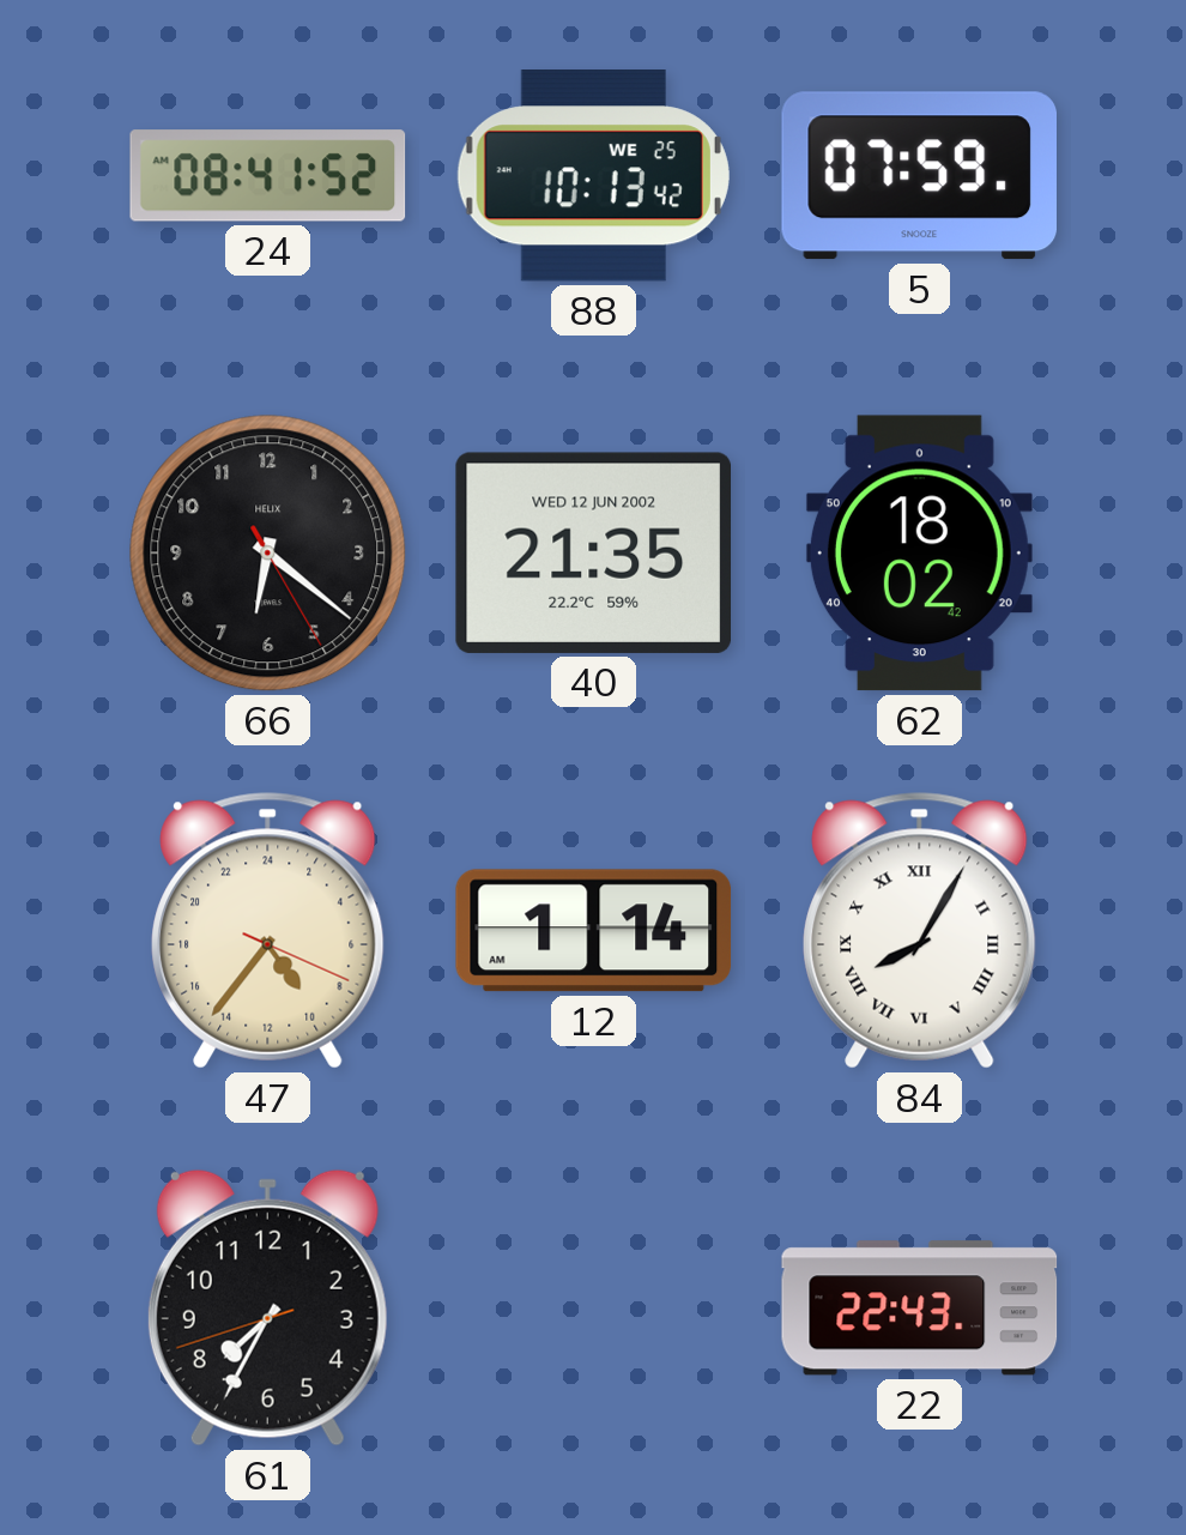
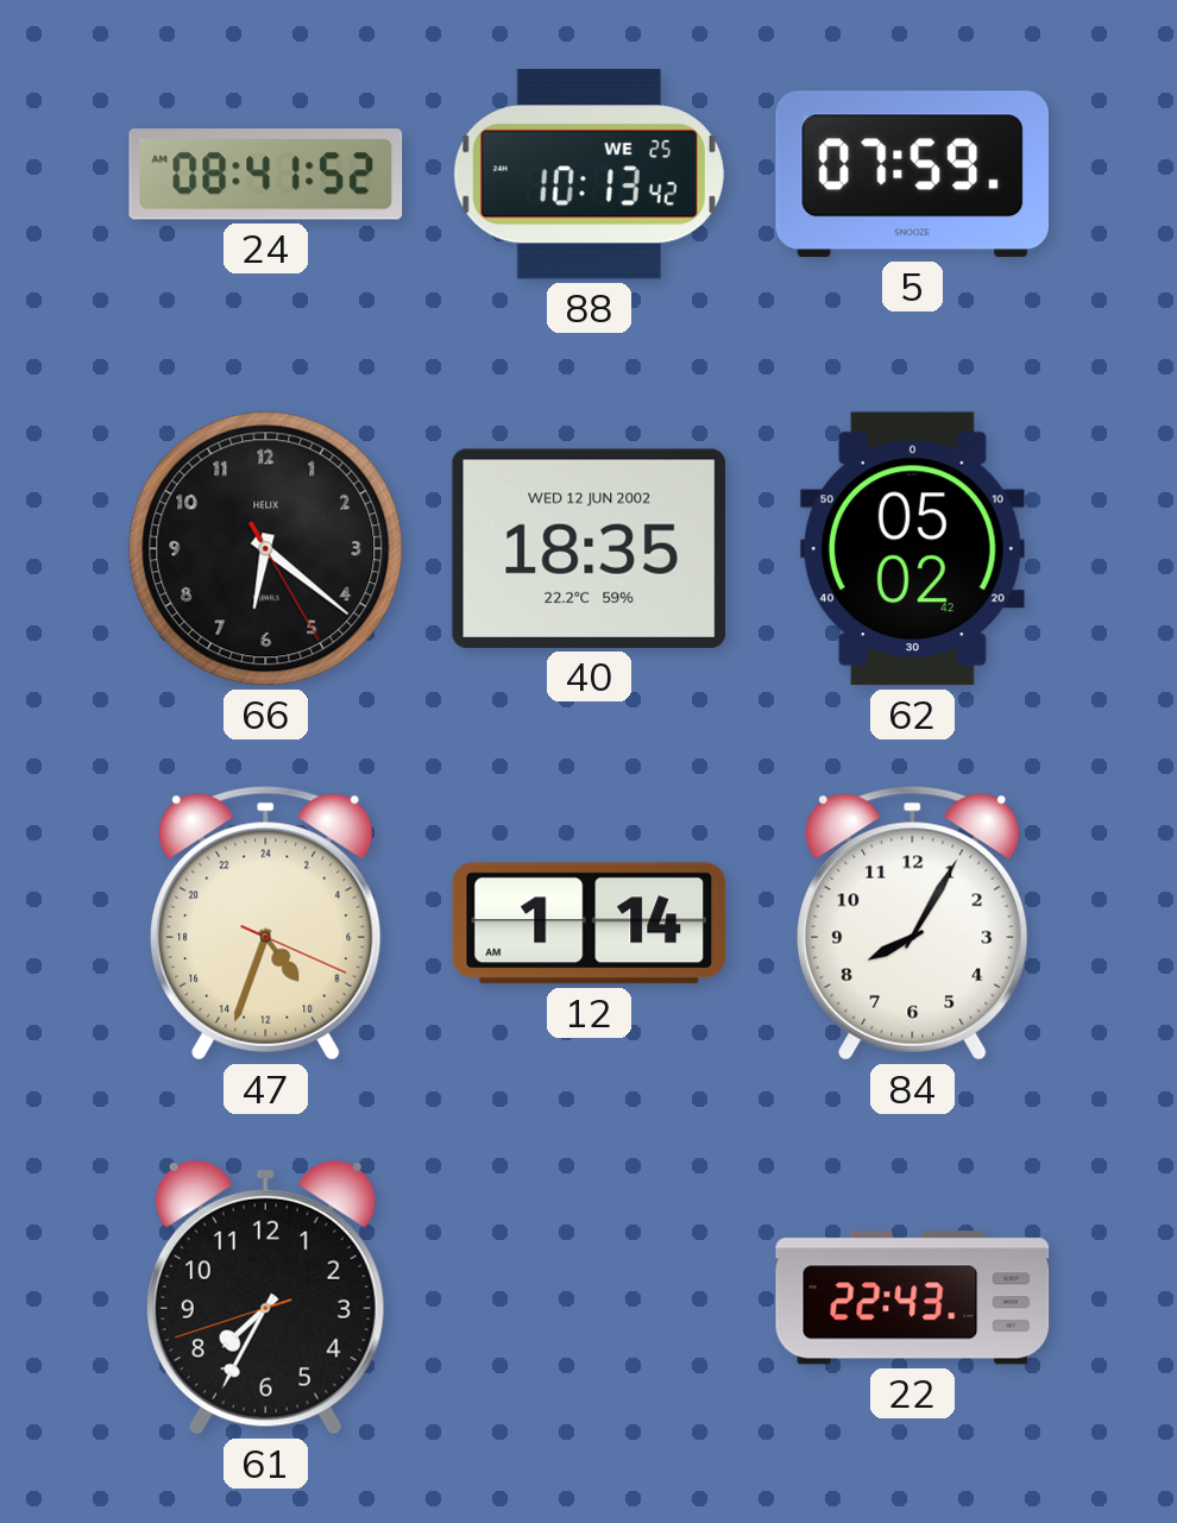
40: 21:35 -> 18:35
62: 18:02 -> 05:02
47: 9:36 -> 9:33
84 numerals: Roman -> Arabic
